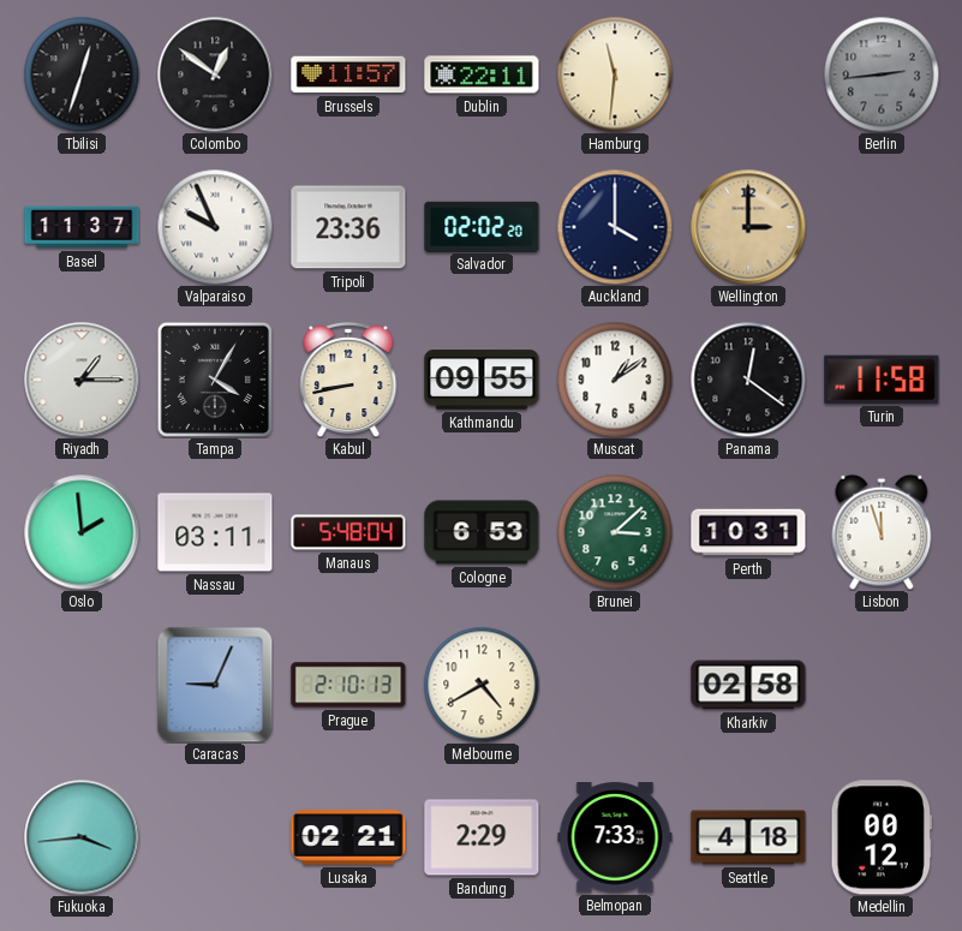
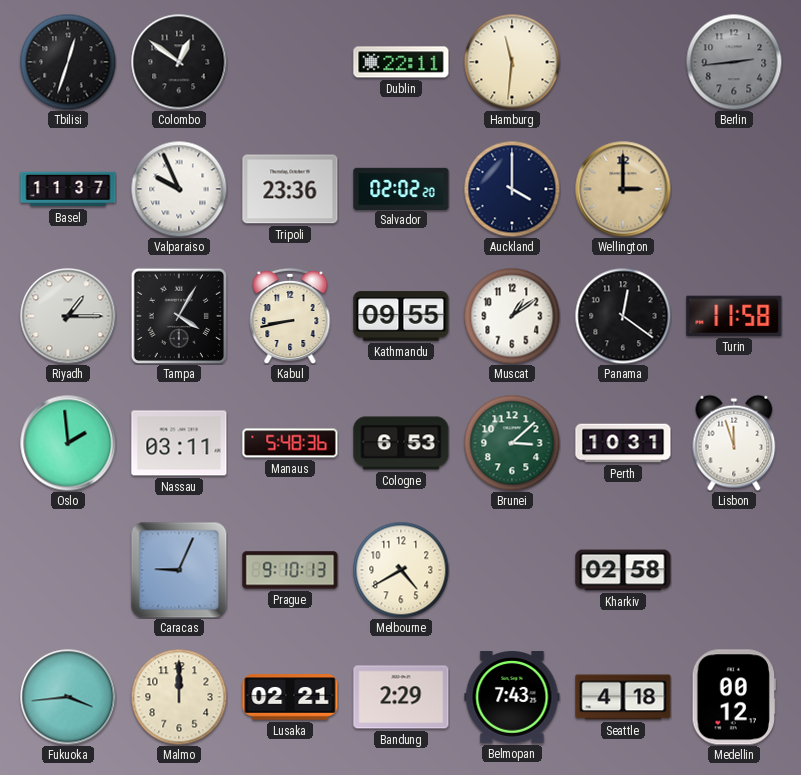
Brussels: 11:57 -> none
Manaus: 5:48:04 -> 5:48:36
Prague: 2:10 -> 9:10
Malmo: none -> 12:00
Belmopan: 7:33 -> 7:43
